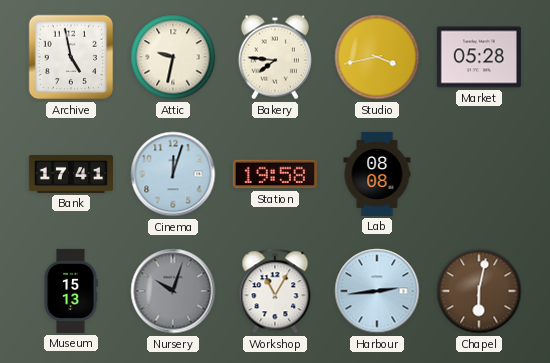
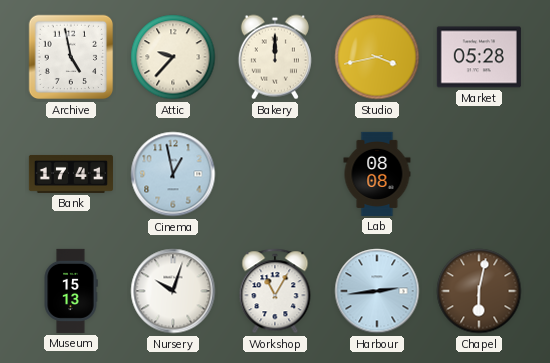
Attic: 9:32 -> 9:37
Bakery: 7:46 -> 12:00
Cinema: 12:03 -> 12:58
Station: 19:58 -> none
Nursery dial: grey -> white
